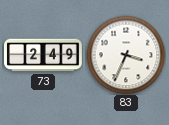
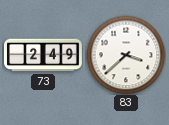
83: 3:34 -> 3:38
